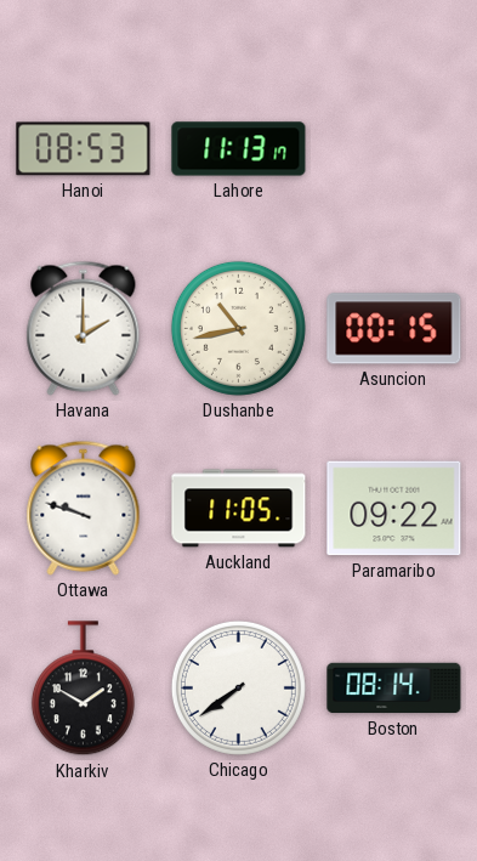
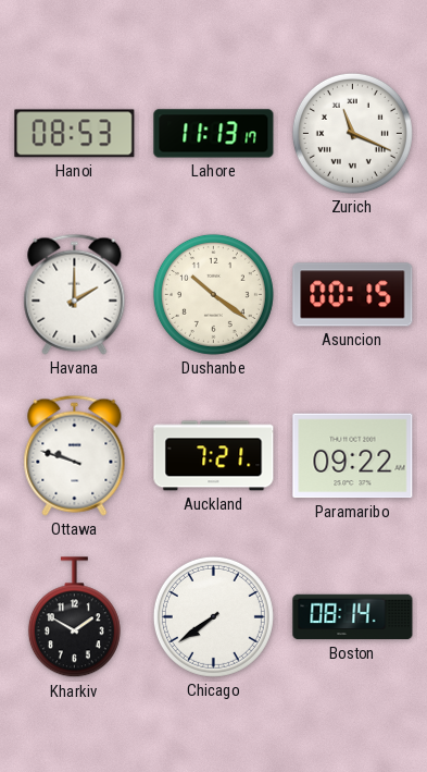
Zurich: none -> 11:19
Dushanbe: 10:43 -> 10:21
Auckland: 11:05 -> 7:21
